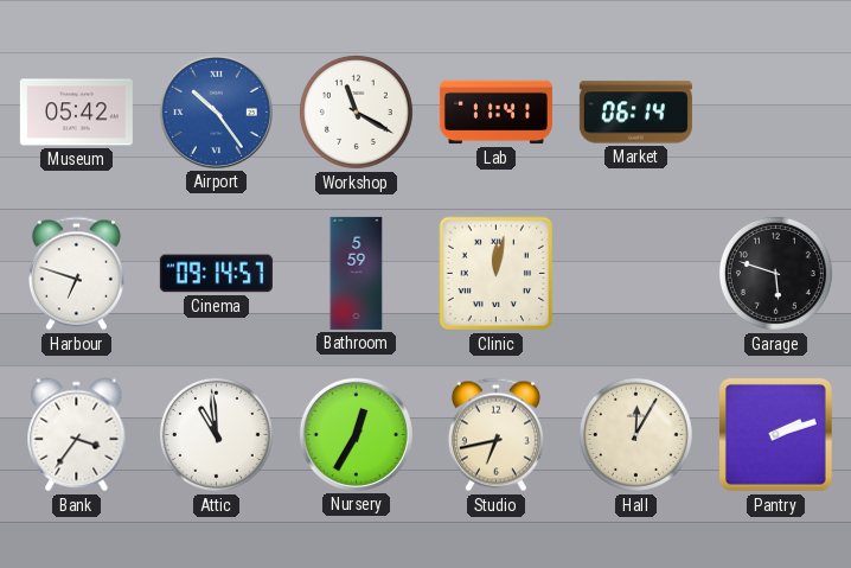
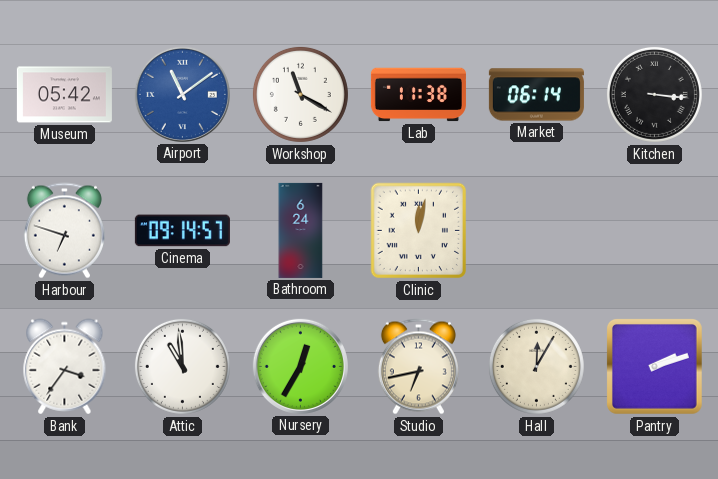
Airport: 10:24 -> 11:09
Lab: 11:41 -> 11:38
Kitchen: none -> 3:16
Bathroom: 5:59 -> 6:24
Garage: 5:48 -> none
